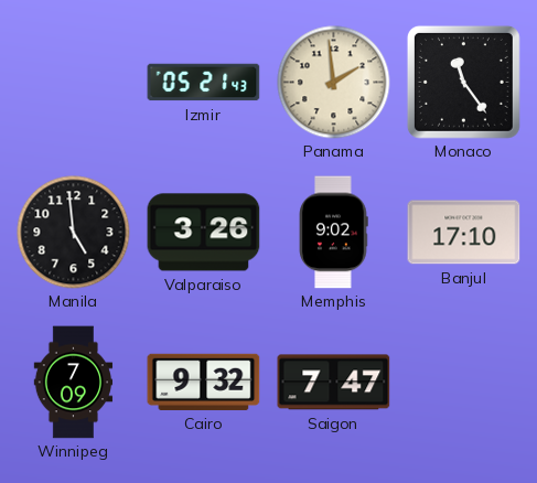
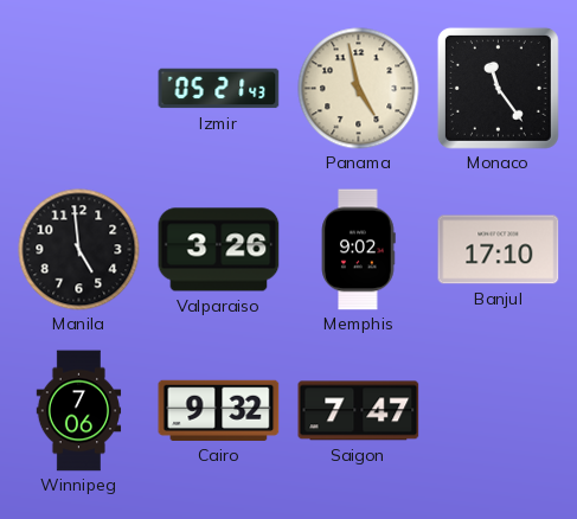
Panama: 1:59 -> 4:58
Winnipeg: 7:09 -> 7:06
